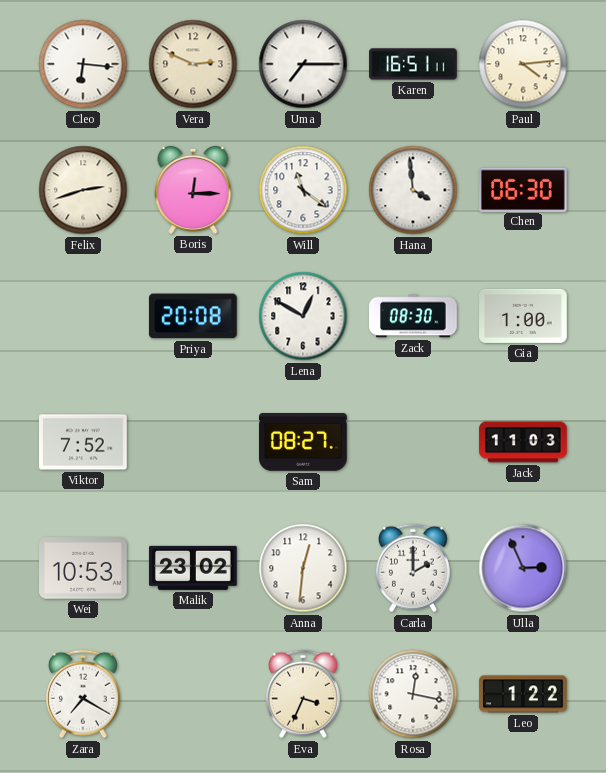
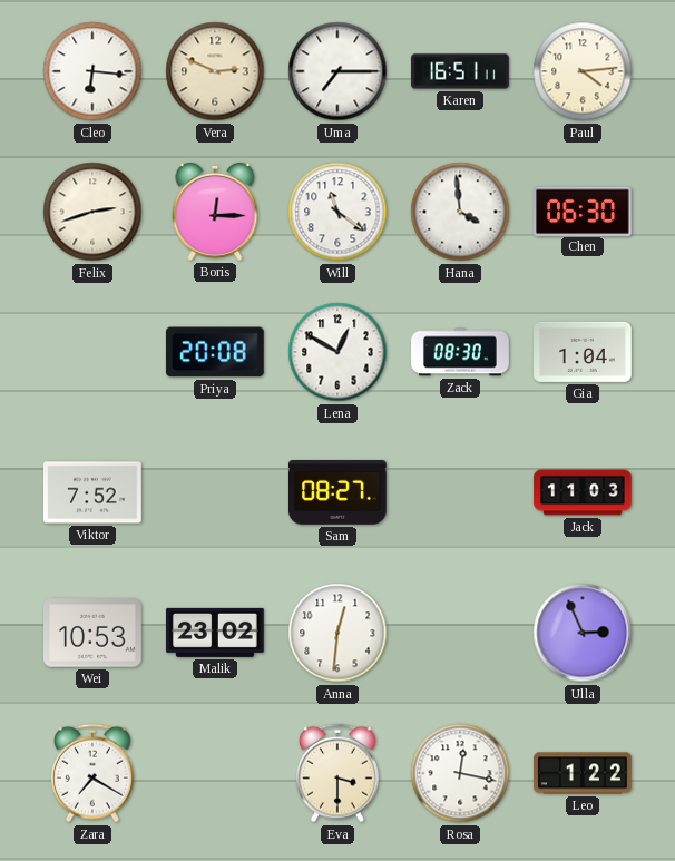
Gia: 1:00 -> 1:04
Carla: 2:00 -> none
Eva: 3:34 -> 3:30
